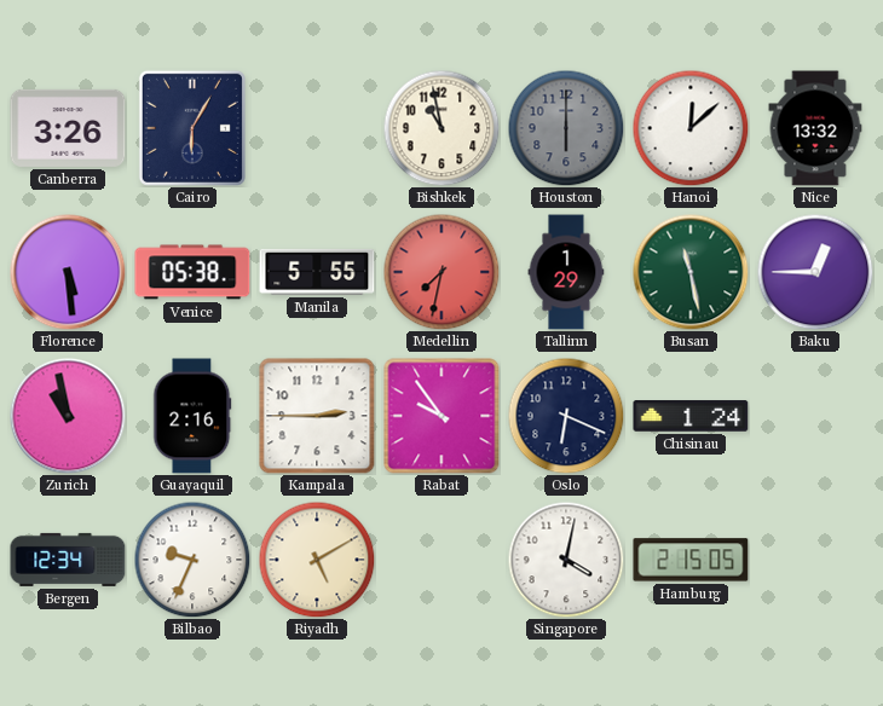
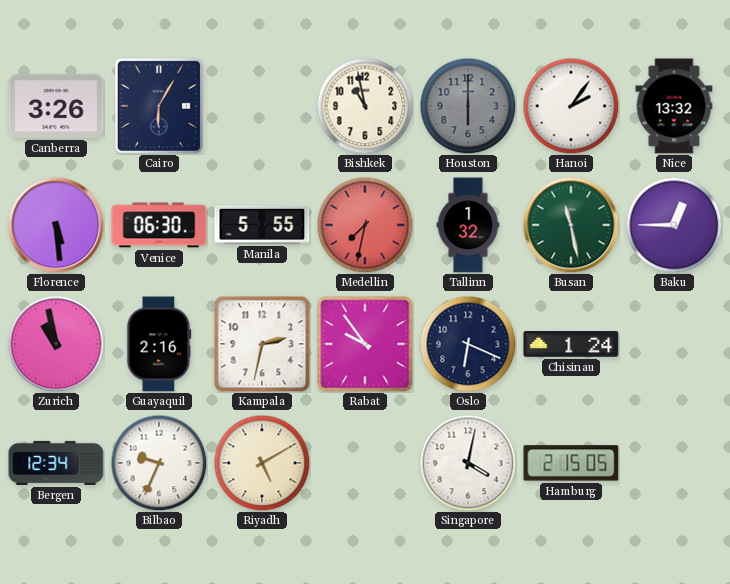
Hanoi: 12:08 -> 2:06
Venice: 05:38 -> 06:30
Tallinn: 1:29 -> 1:32
Kampala: 2:45 -> 2:32
